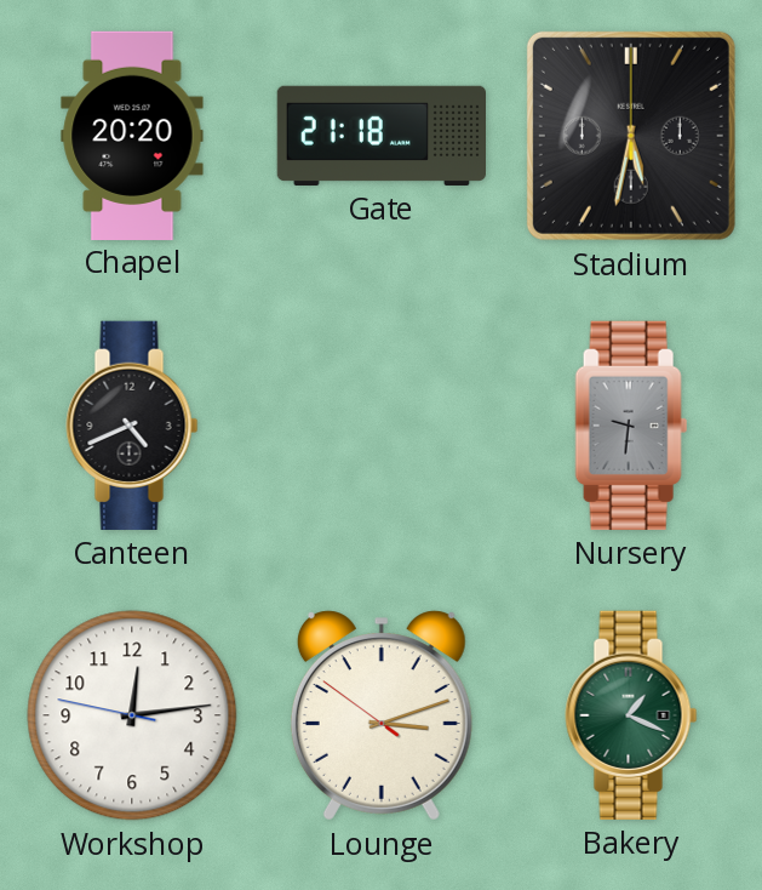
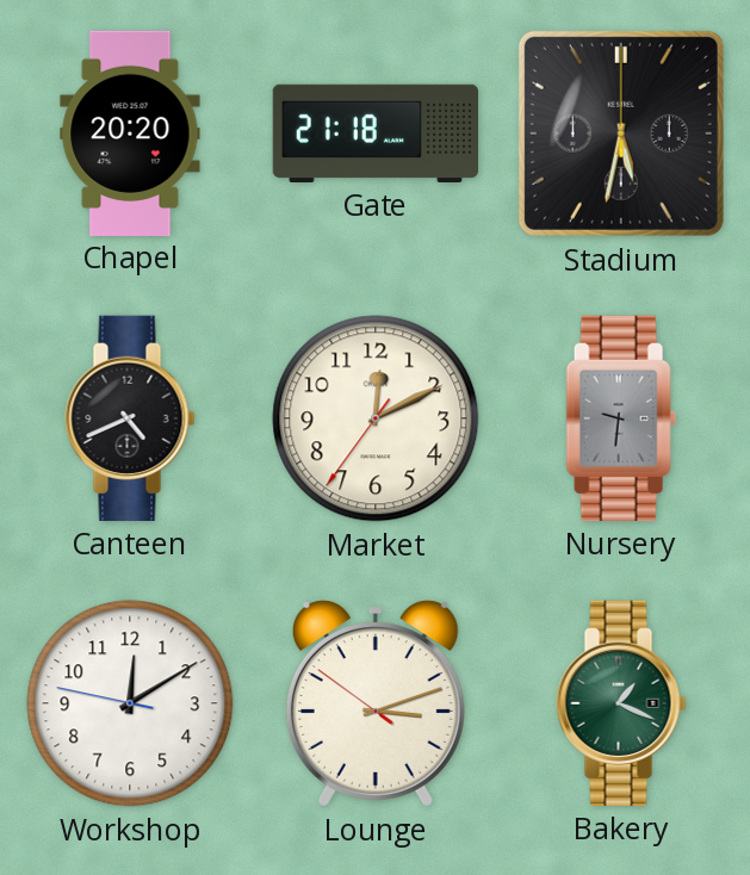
Market: none -> 12:10
Workshop: 12:13 -> 12:09
